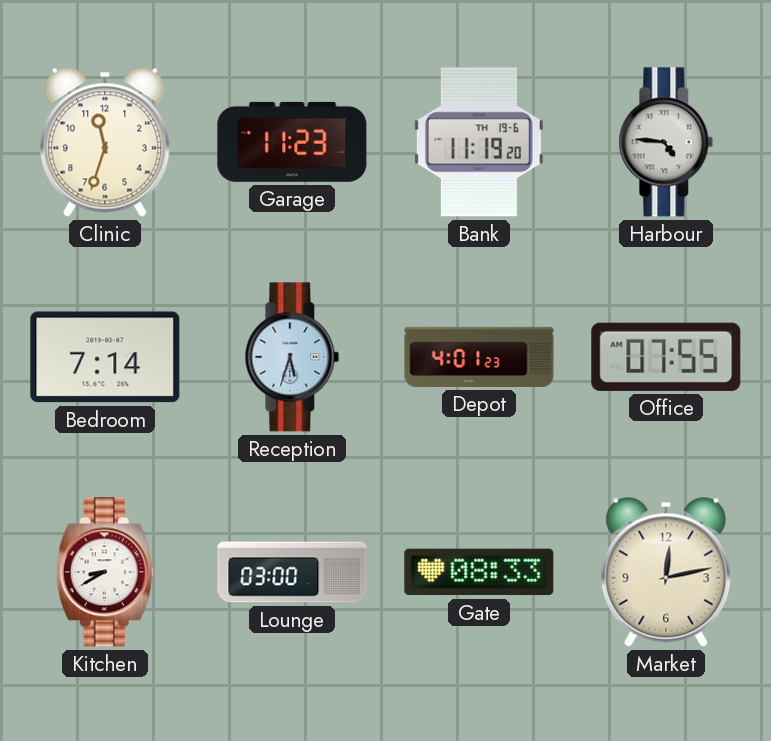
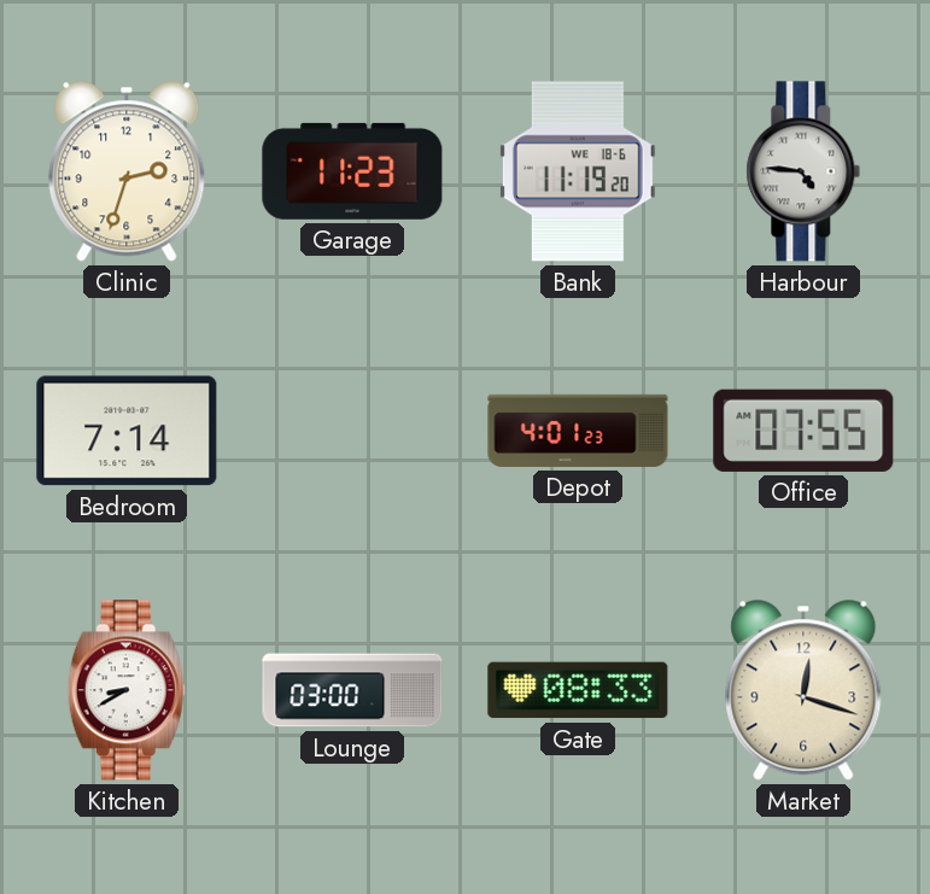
Clinic: 11:33 -> 2:33
Bank date: TH 19-6 -> WE 18-6
Reception: 5:33 -> none
Market: 12:13 -> 12:18
